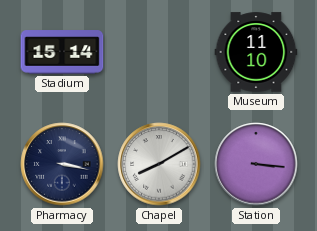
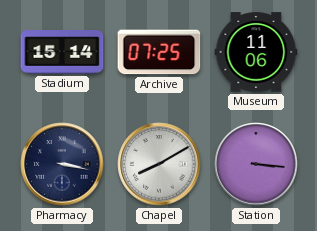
Archive: none -> 07:25
Museum: 11:10 -> 11:06
